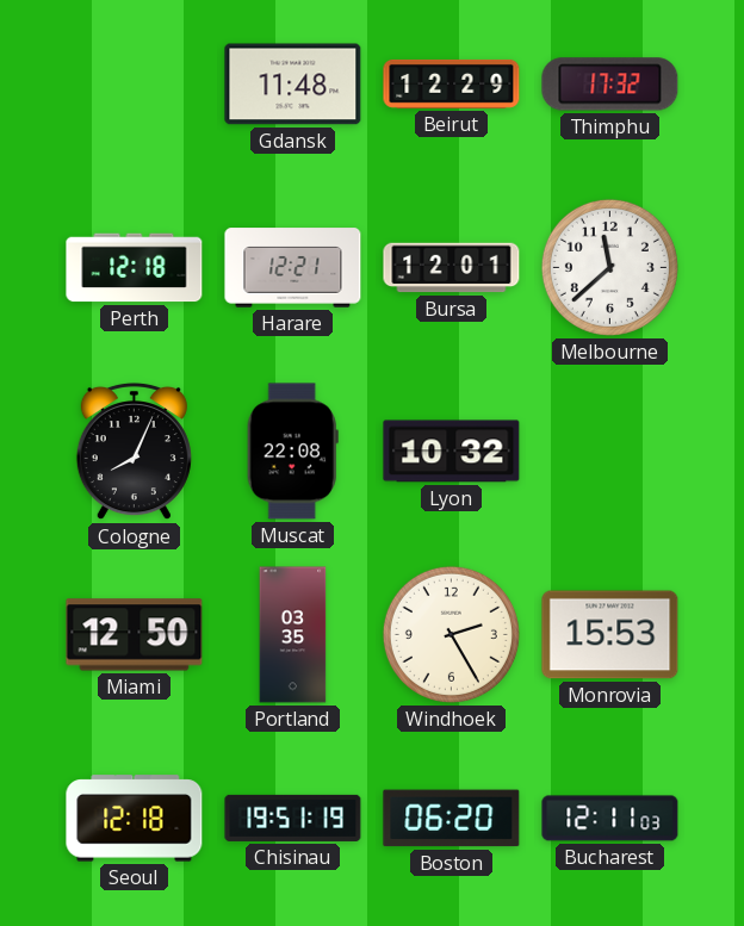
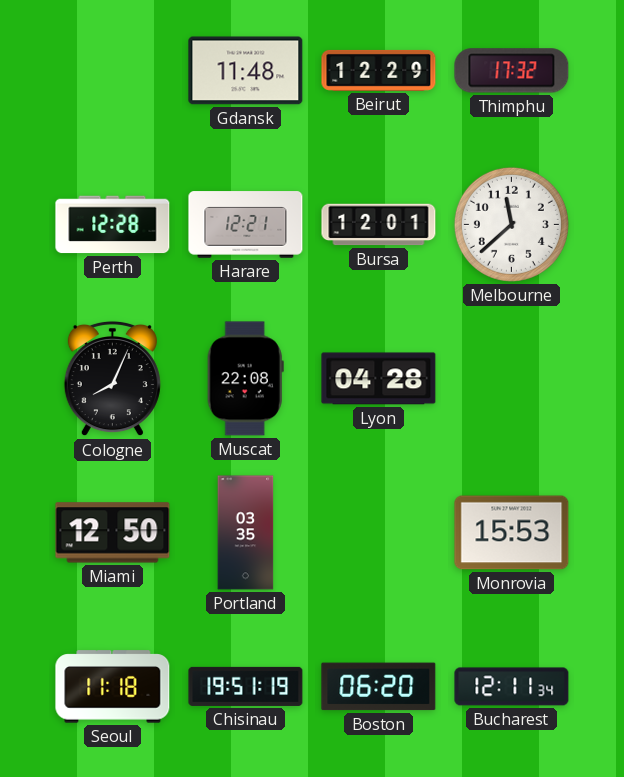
Perth: 12:18 -> 12:28
Lyon: 10:32 -> 04:28
Windhoek: 2:25 -> none
Seoul: 12:18 -> 11:18
Bucharest: 12:11:03 -> 12:11:34
